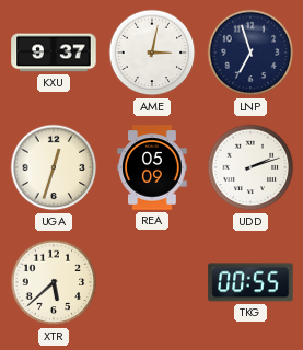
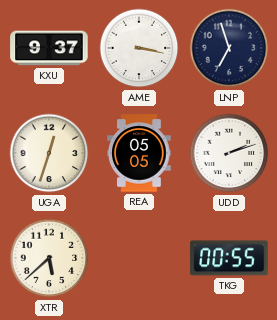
AME: 3:02 -> 3:17
REA: 05:09 -> 05:05
